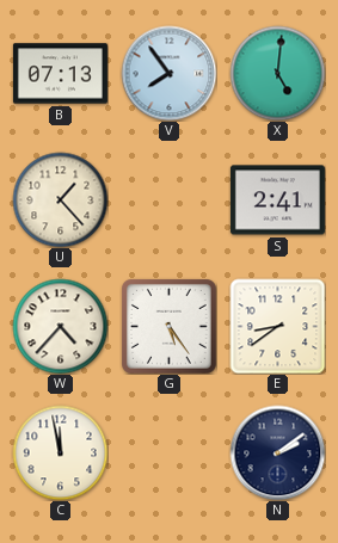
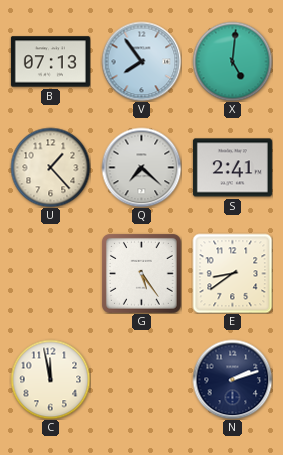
Q: none -> 7:22
W: 4:37 -> none
N: 2:09 -> 2:12
